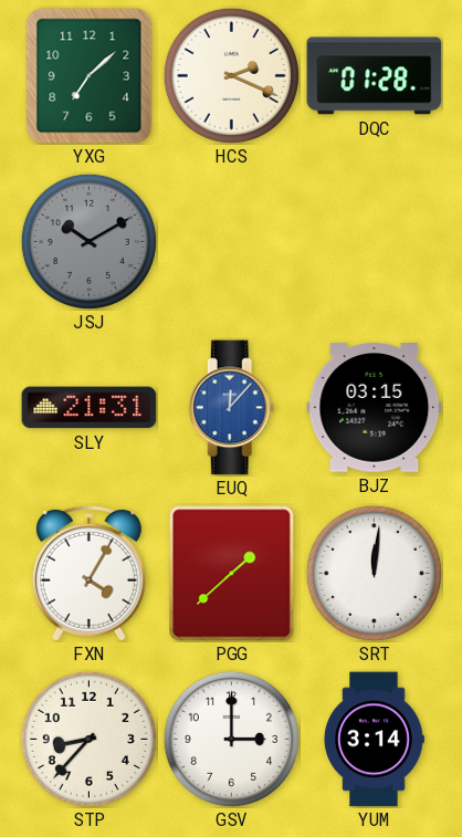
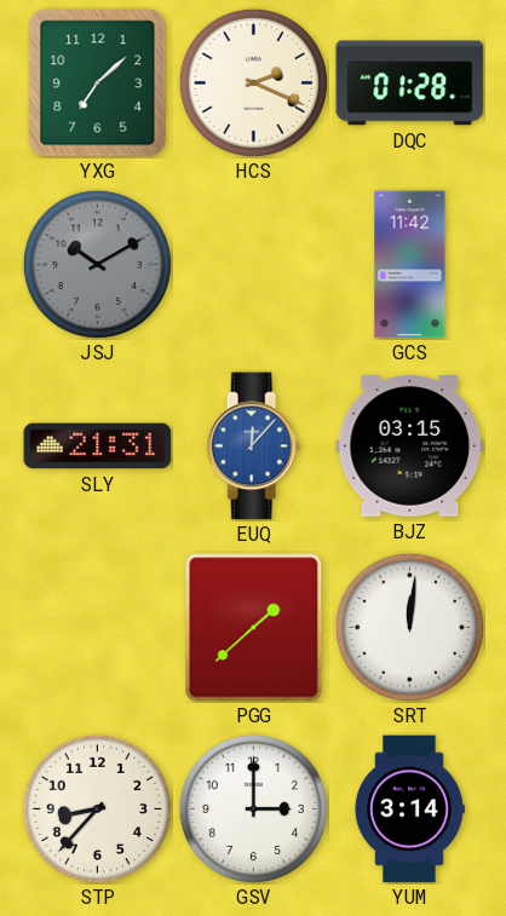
GCS: none -> 11:42
FXN: 4:05 -> none
